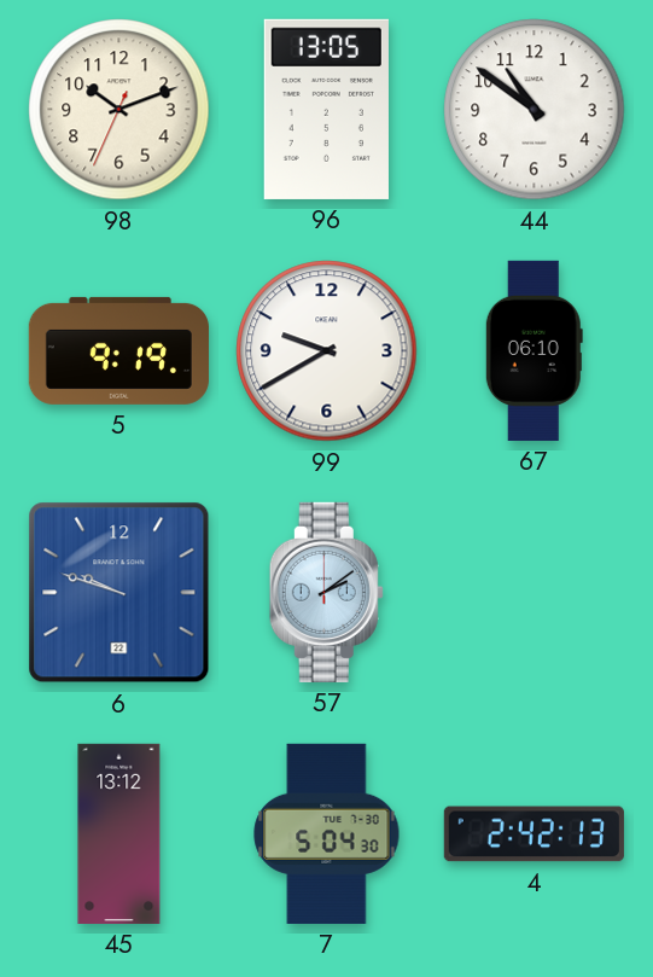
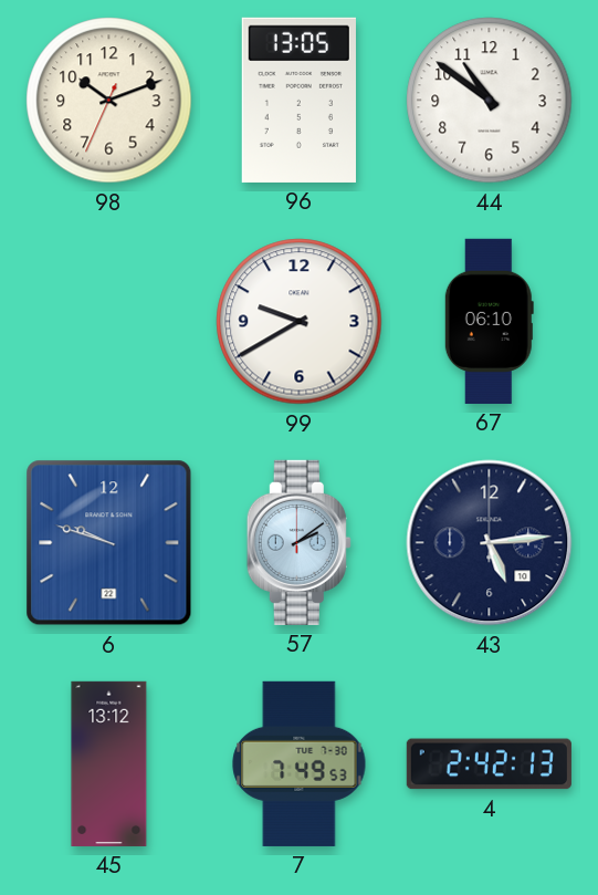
5: 9:19 -> none
43: none -> 5:14
7: 5:04 -> 7:49
